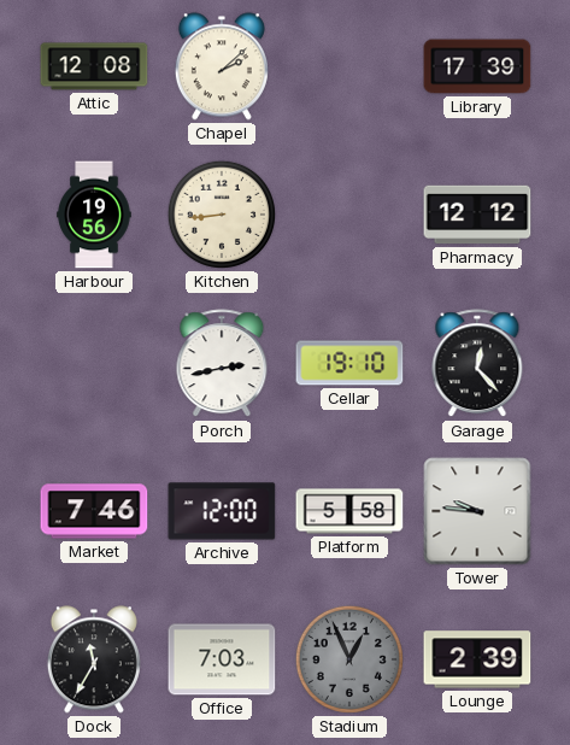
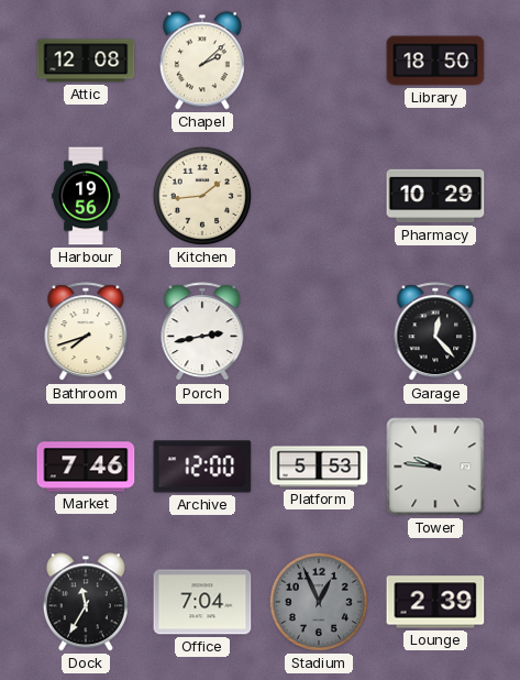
Library: 17:39 -> 18:50
Kitchen: 8:44 -> 1:44
Pharmacy: 12:12 -> 10:29
Bathroom: none -> 7:42
Cellar: 19:10 -> none
Platform: 5:58 -> 5:53
Office: 7:03 -> 7:04
